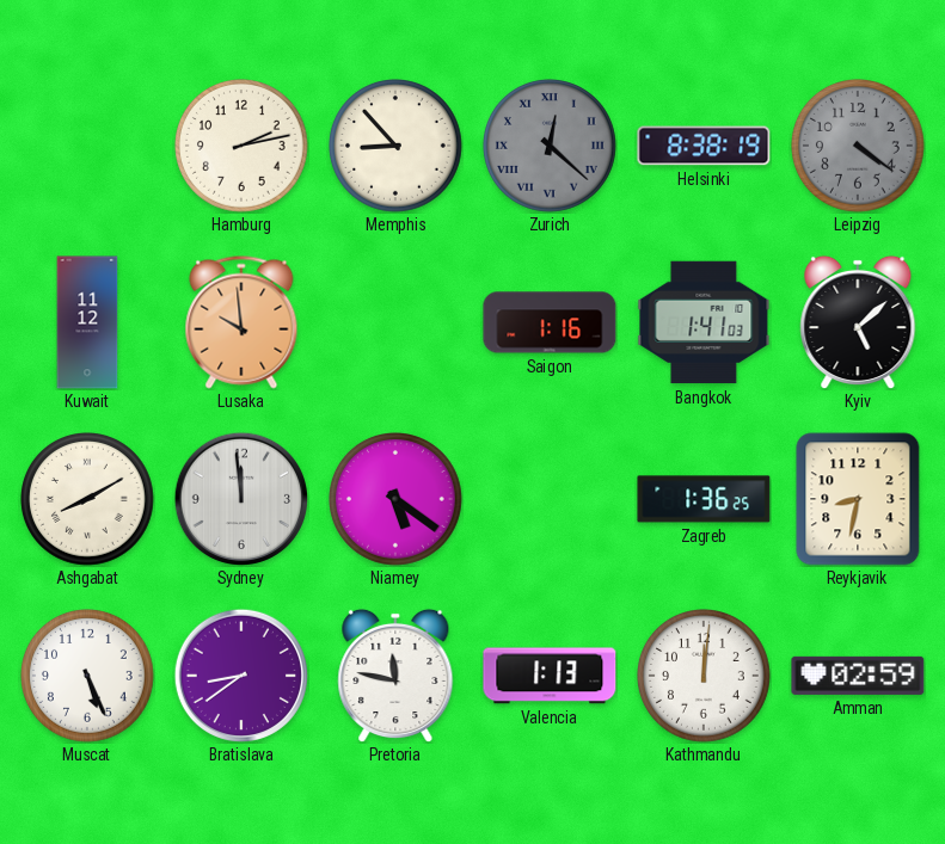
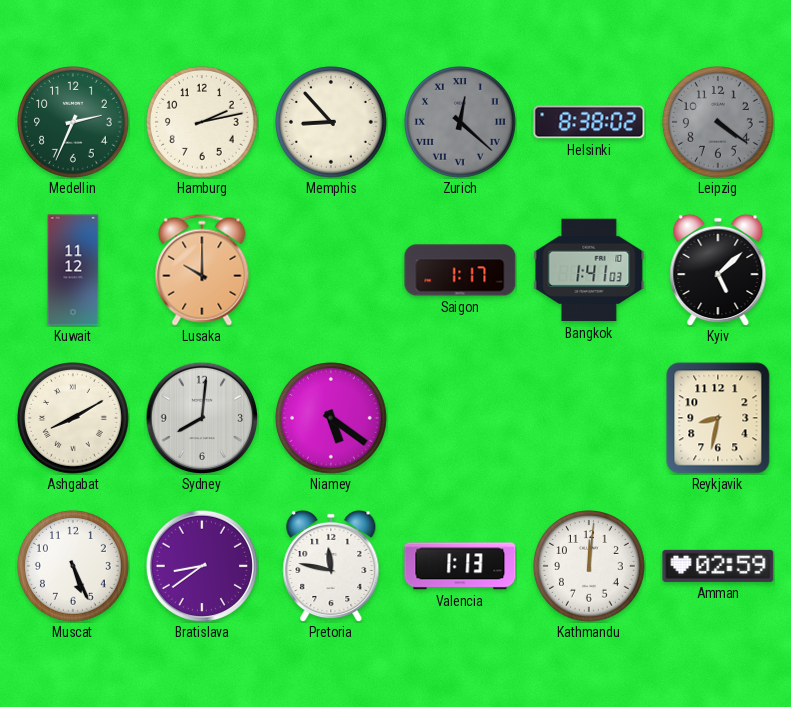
Medellin: none -> 2:34
Helsinki: 8:38:19 -> 8:38:02
Lusaka: 9:59 -> 10:00
Saigon: 1:16 -> 1:17
Sydney: 11:59 -> 8:01
Zagreb: 1:36 -> none
